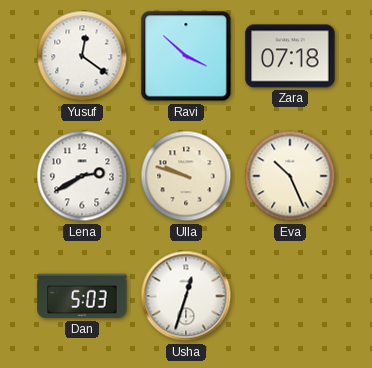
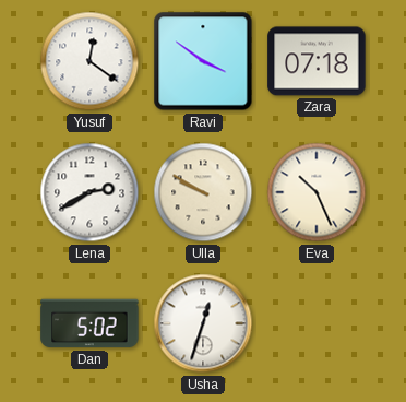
Ravi: 3:52 -> 3:51
Ulla: 9:48 -> 9:50
Dan: 5:03 -> 5:02
